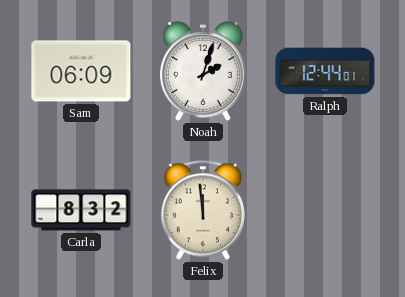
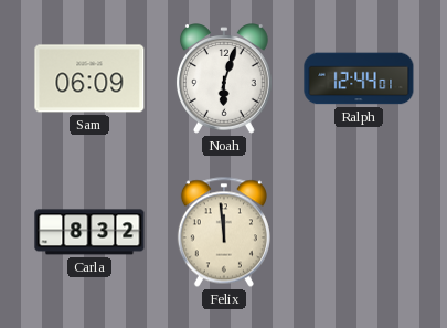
Noah: 2:03 -> 6:03
